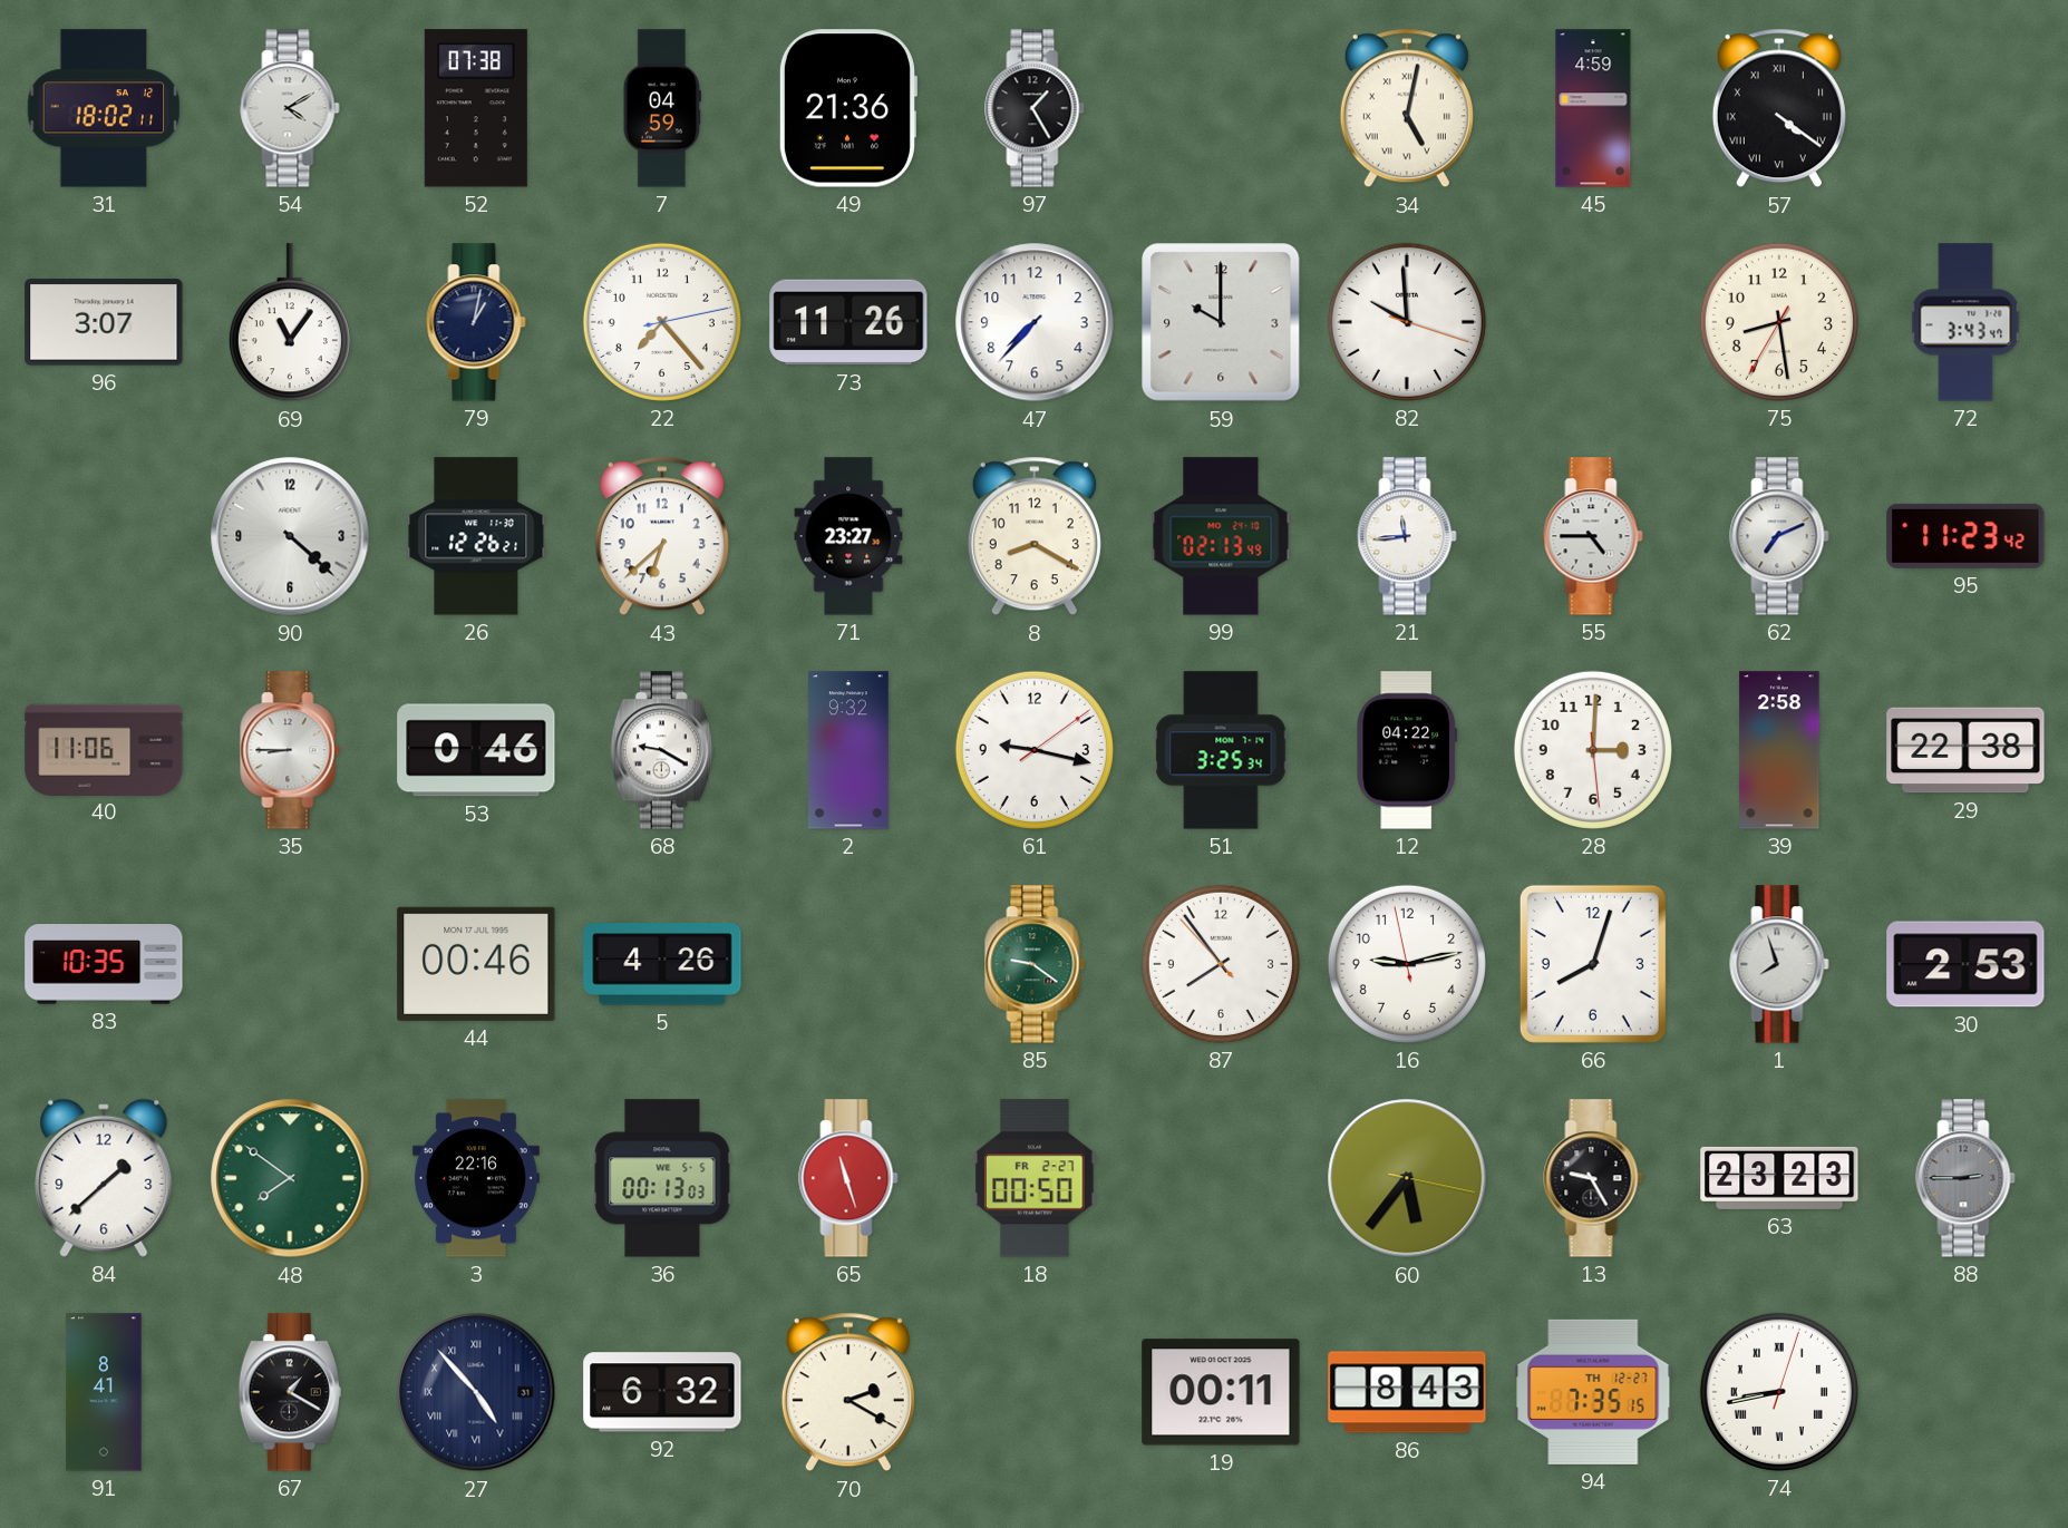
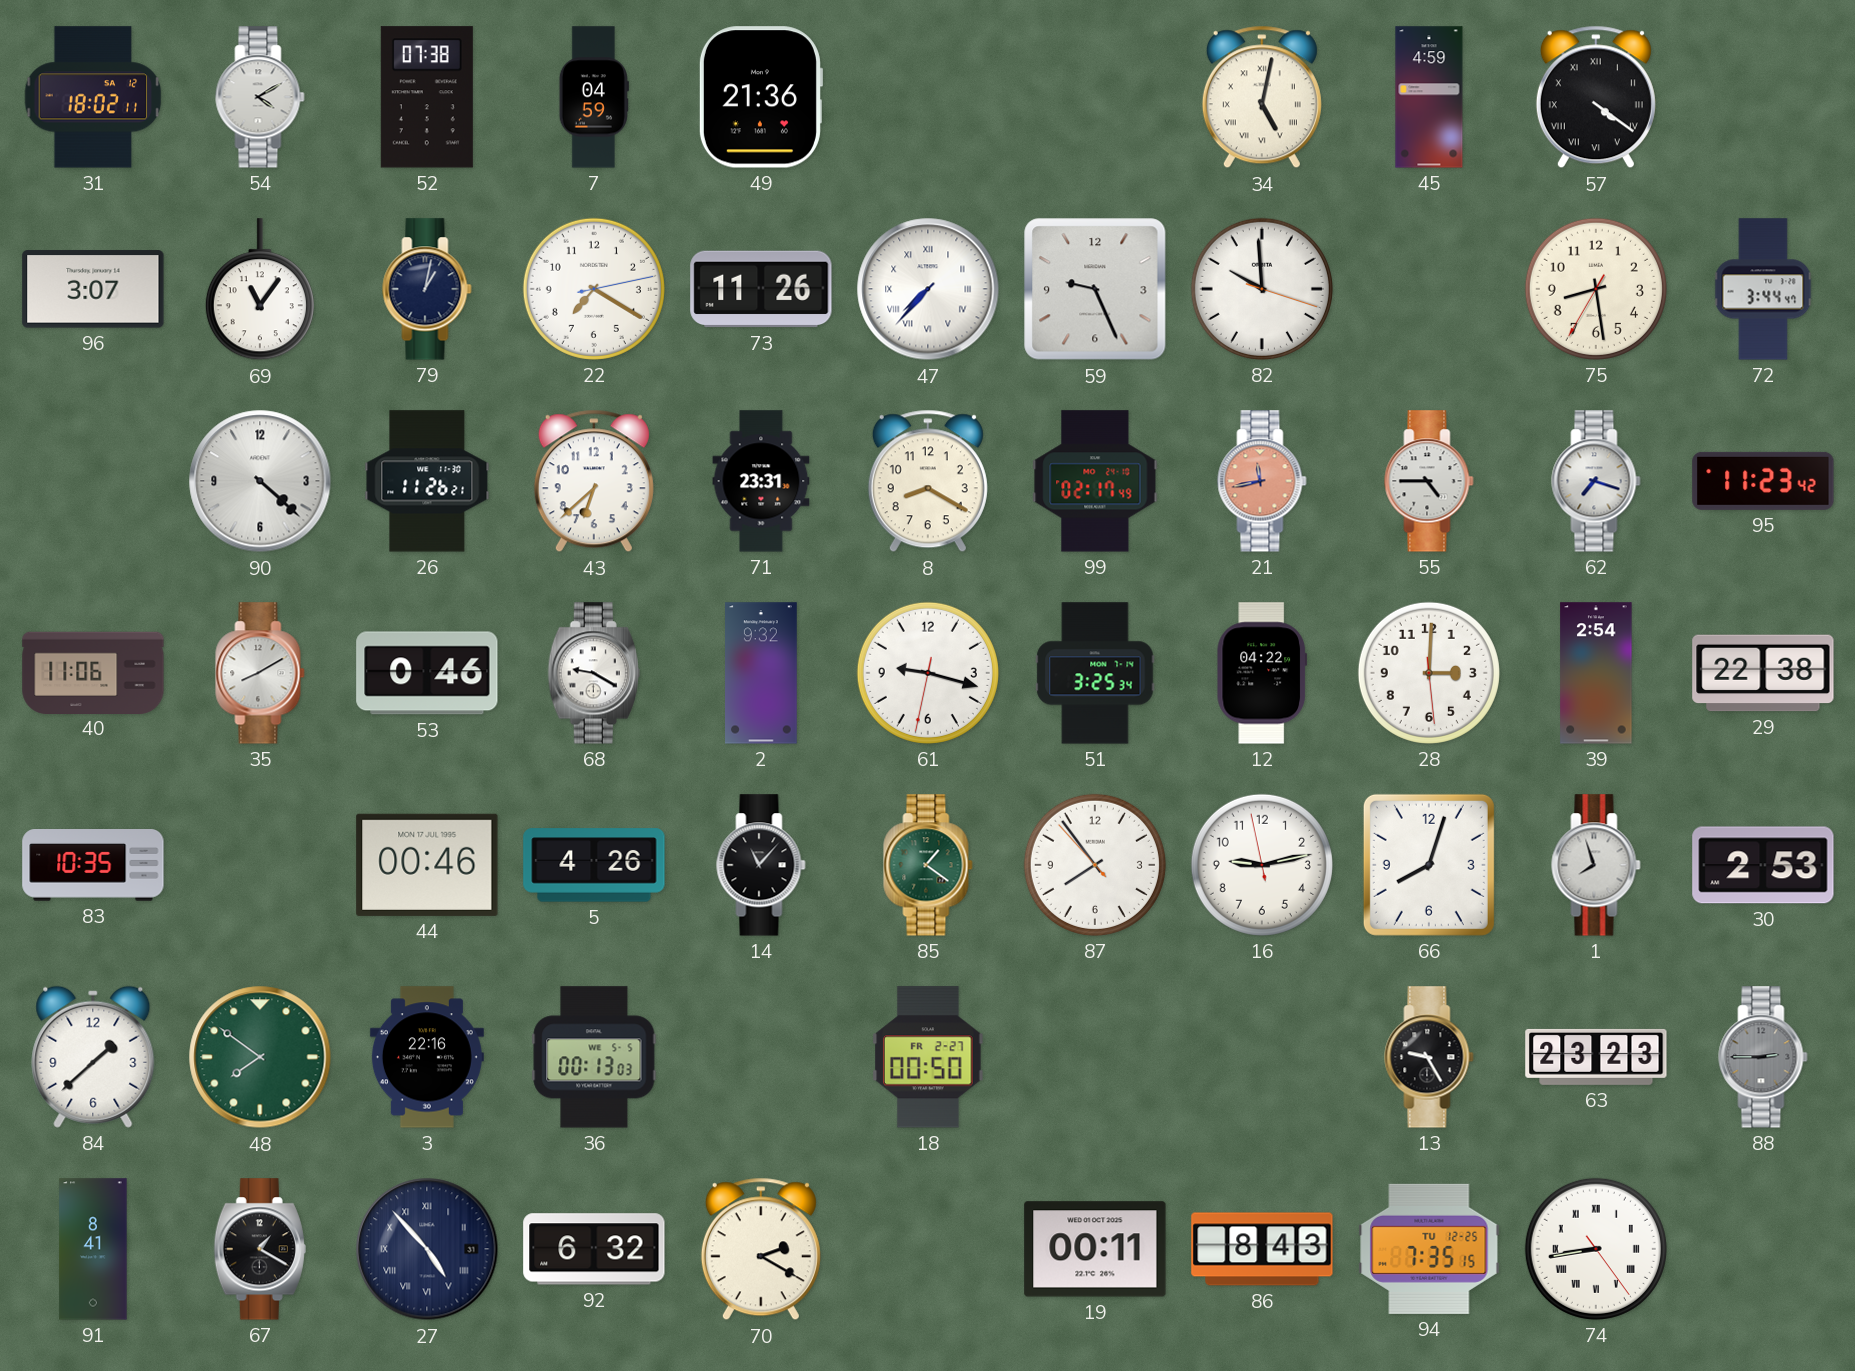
97: 1:25 -> none
22: 7:23 -> 7:20
47 numerals: Arabic -> Roman
59: 10:00 -> 9:26
72: 3:43 -> 3:44
26: 12:26 -> 11:26
71: 23:27 -> 23:31
99: 02:13 -> 02:17
21: 11:44 -> 11:43
21 dial: white -> salmon
62: 7:11 -> 7:18
35: 8:45 -> 8:10
61: 9:17:09 -> 9:17:32
39: 2:58 -> 2:54
14: none -> 11:07
85: 9:21 -> 1:21
65: 11:27 -> none
60: 5:36 -> none
94 date: TH 12-27 -> TU 12-25
74: 8:43:03 -> 8:43:24
